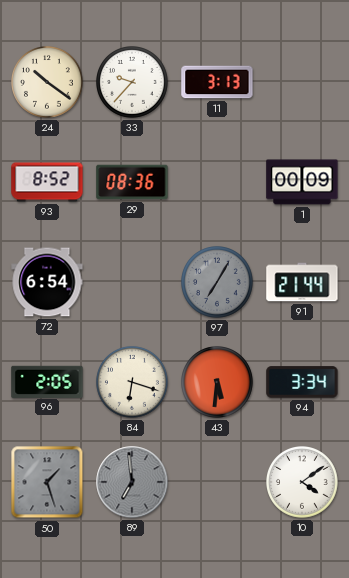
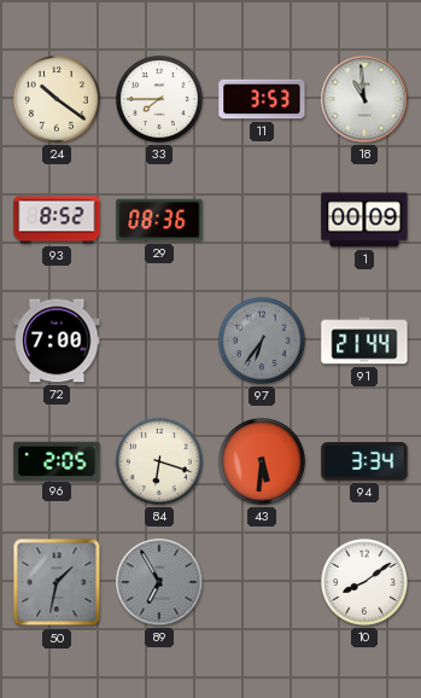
33: 9:37 -> 7:45
11: 3:13 -> 3:53
18: none -> 10:59
72: 6:54 -> 7:00
97: 7:05 -> 6:36
50: 1:27 -> 1:32
89: 6:59 -> 6:55
10: 4:09 -> 8:09
